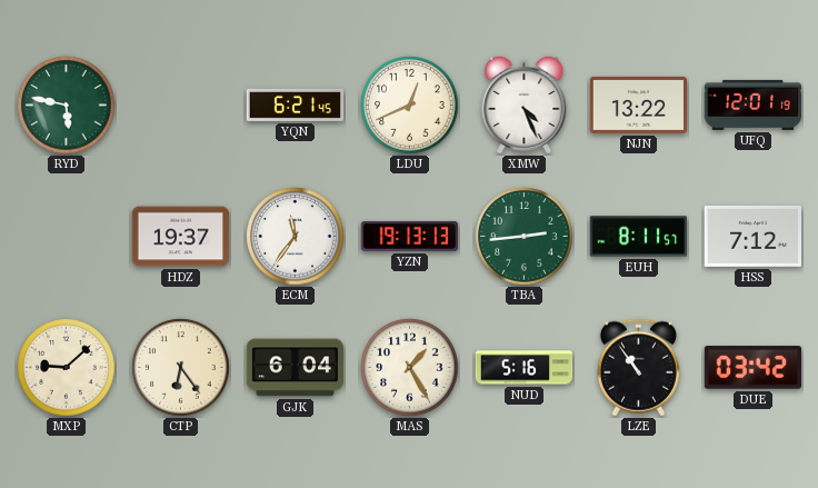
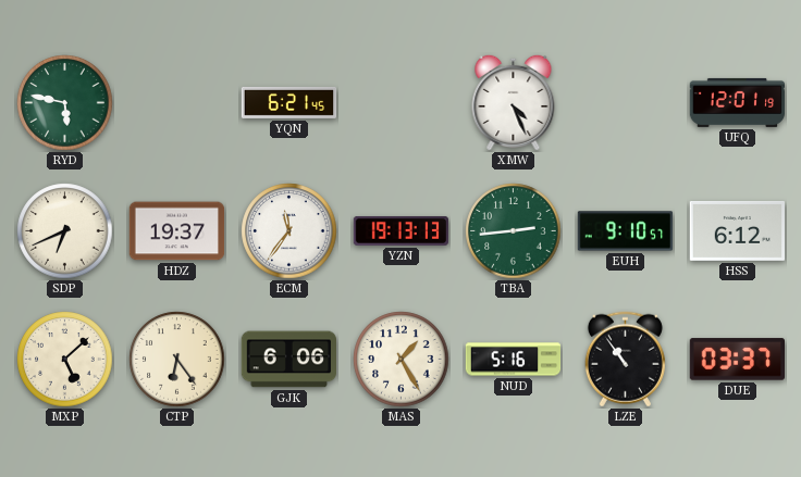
LDU: 12:41 -> none
NJN: 13:22 -> none
SDP: none -> 6:41
EUH: 8:11 -> 9:10
HSS: 7:12 -> 6:12
MXP: 9:08 -> 5:08
GJK: 6:04 -> 6:06
DUE: 03:42 -> 03:37
